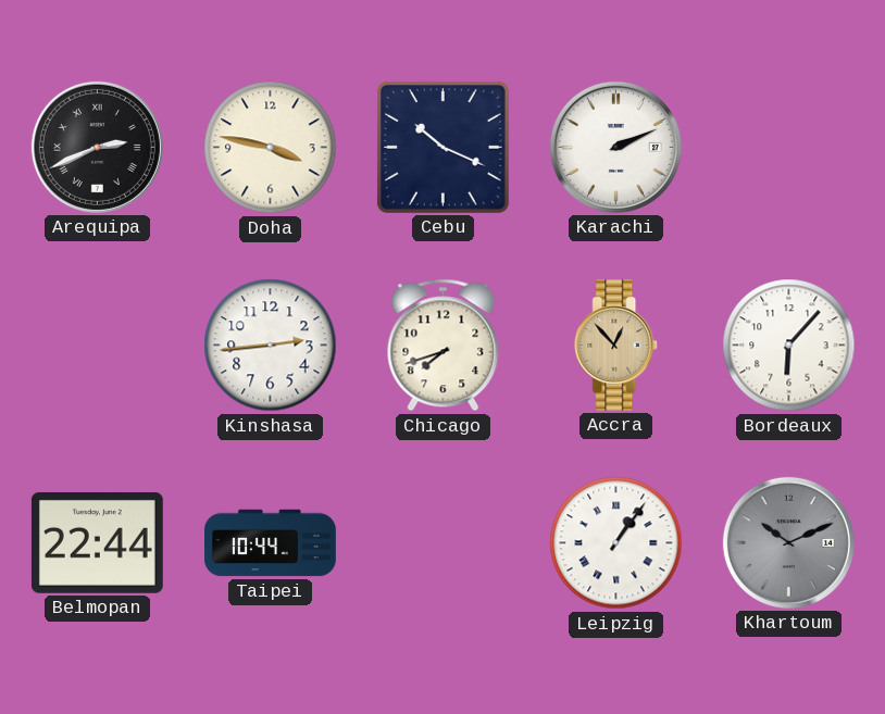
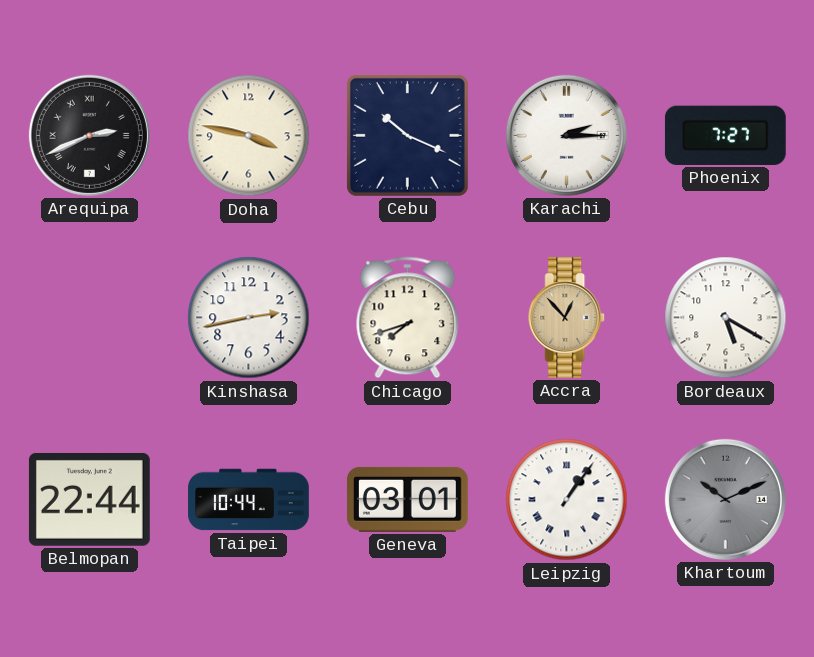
Karachi: 2:11 -> 2:15
Phoenix: none -> 7:27
Kinshasa: 2:44 -> 2:43
Bordeaux: 6:07 -> 5:20
Geneva: none -> 03:01
